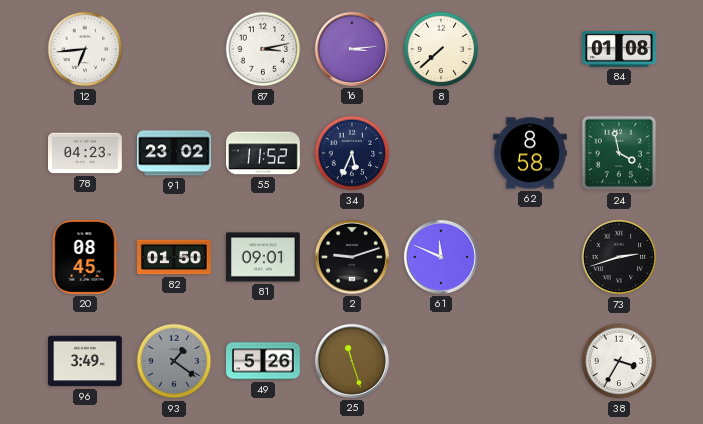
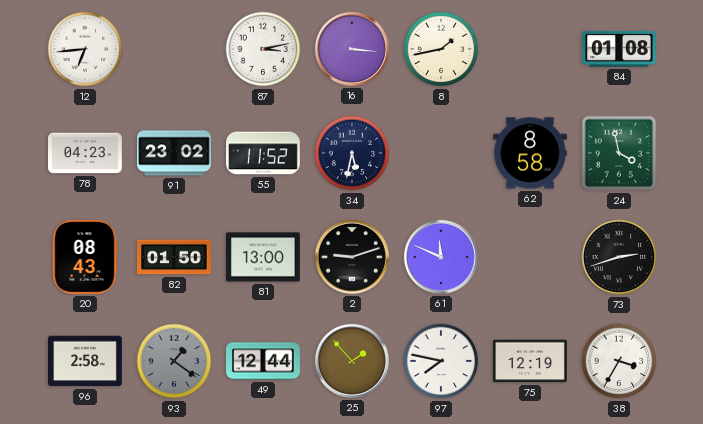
16: 3:14 -> 3:16
8: 7:38 -> 1:43
34: 5:34 -> 5:32
20: 08:45 -> 08:43
81: 09:01 -> 13:00
96: 3:49 -> 2:58
49: 5:26 -> 12:44
25: 11:27 -> 1:53
97: none -> 7:47
75: none -> 12:19
